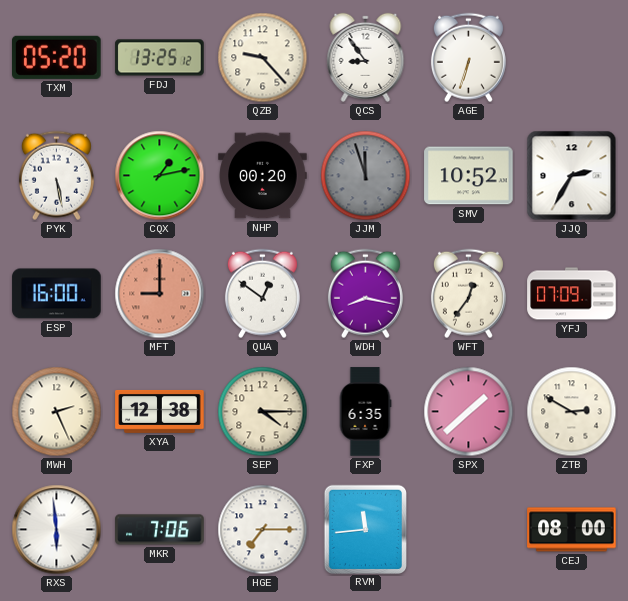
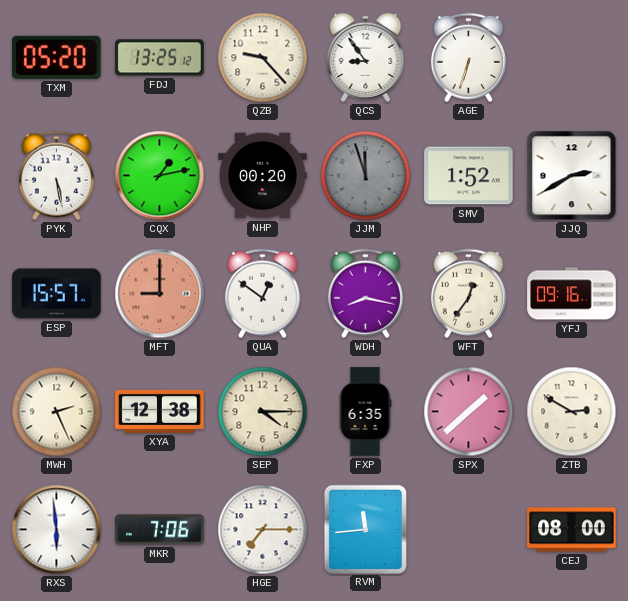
SMV: 10:52 -> 1:52
JJQ: 2:35 -> 2:40
ESP: 16:00 -> 15:57
YFJ: 07:09 -> 09:16
